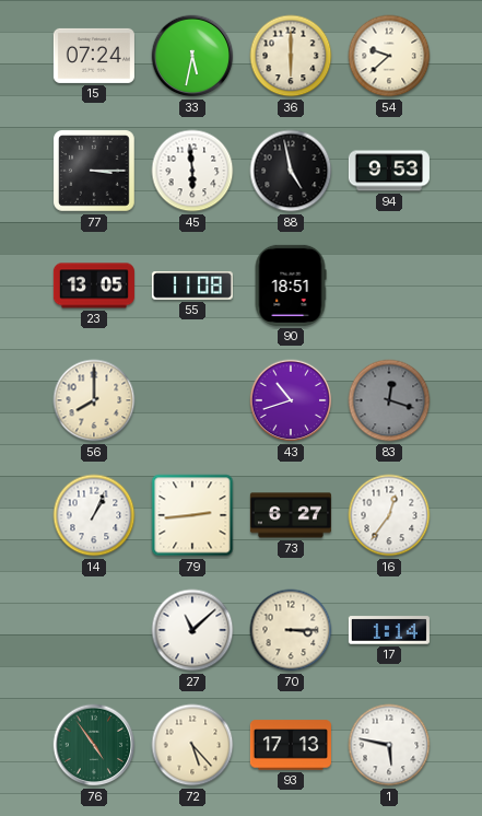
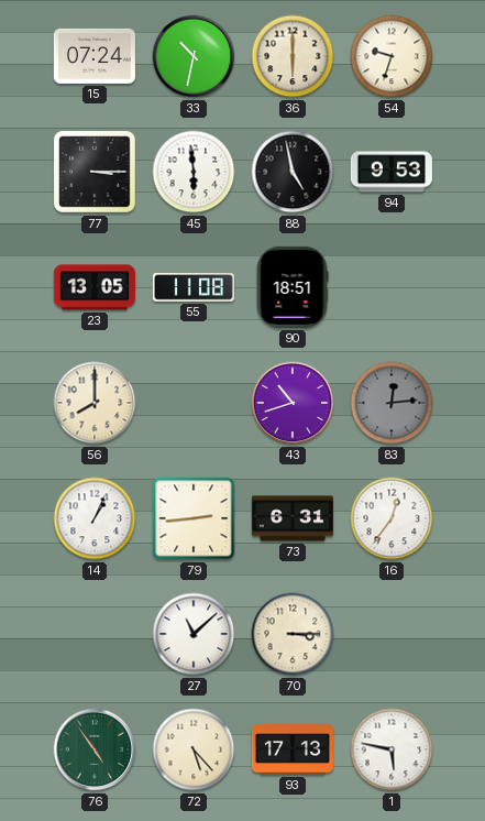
33: 5:32 -> 10:32
54: 9:38 -> 9:33
83: 12:18 -> 12:14
73: 6:27 -> 6:31
17: 1:14 -> none
